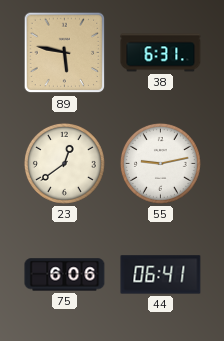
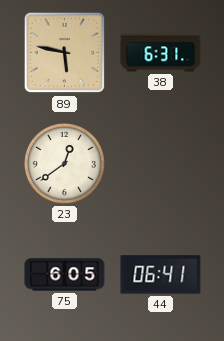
55: 9:13 -> none
75: 6:06 -> 6:05
